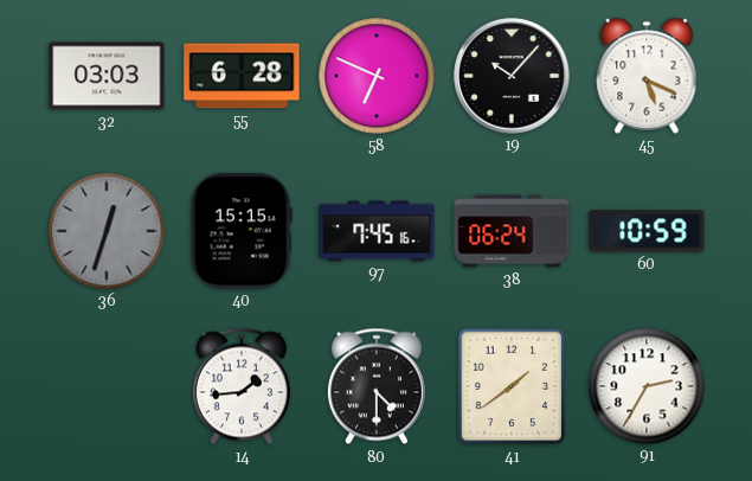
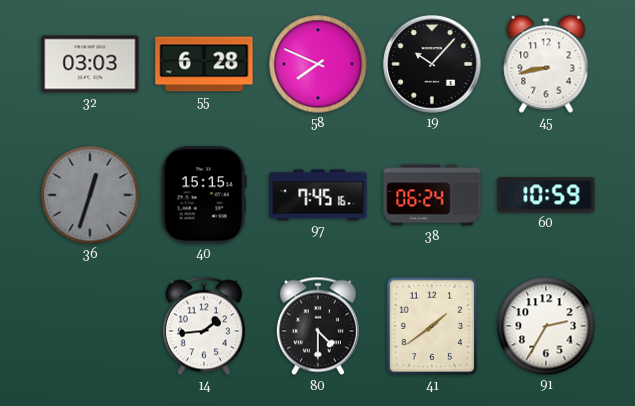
58: 6:49 -> 7:49
45: 5:19 -> 8:43
